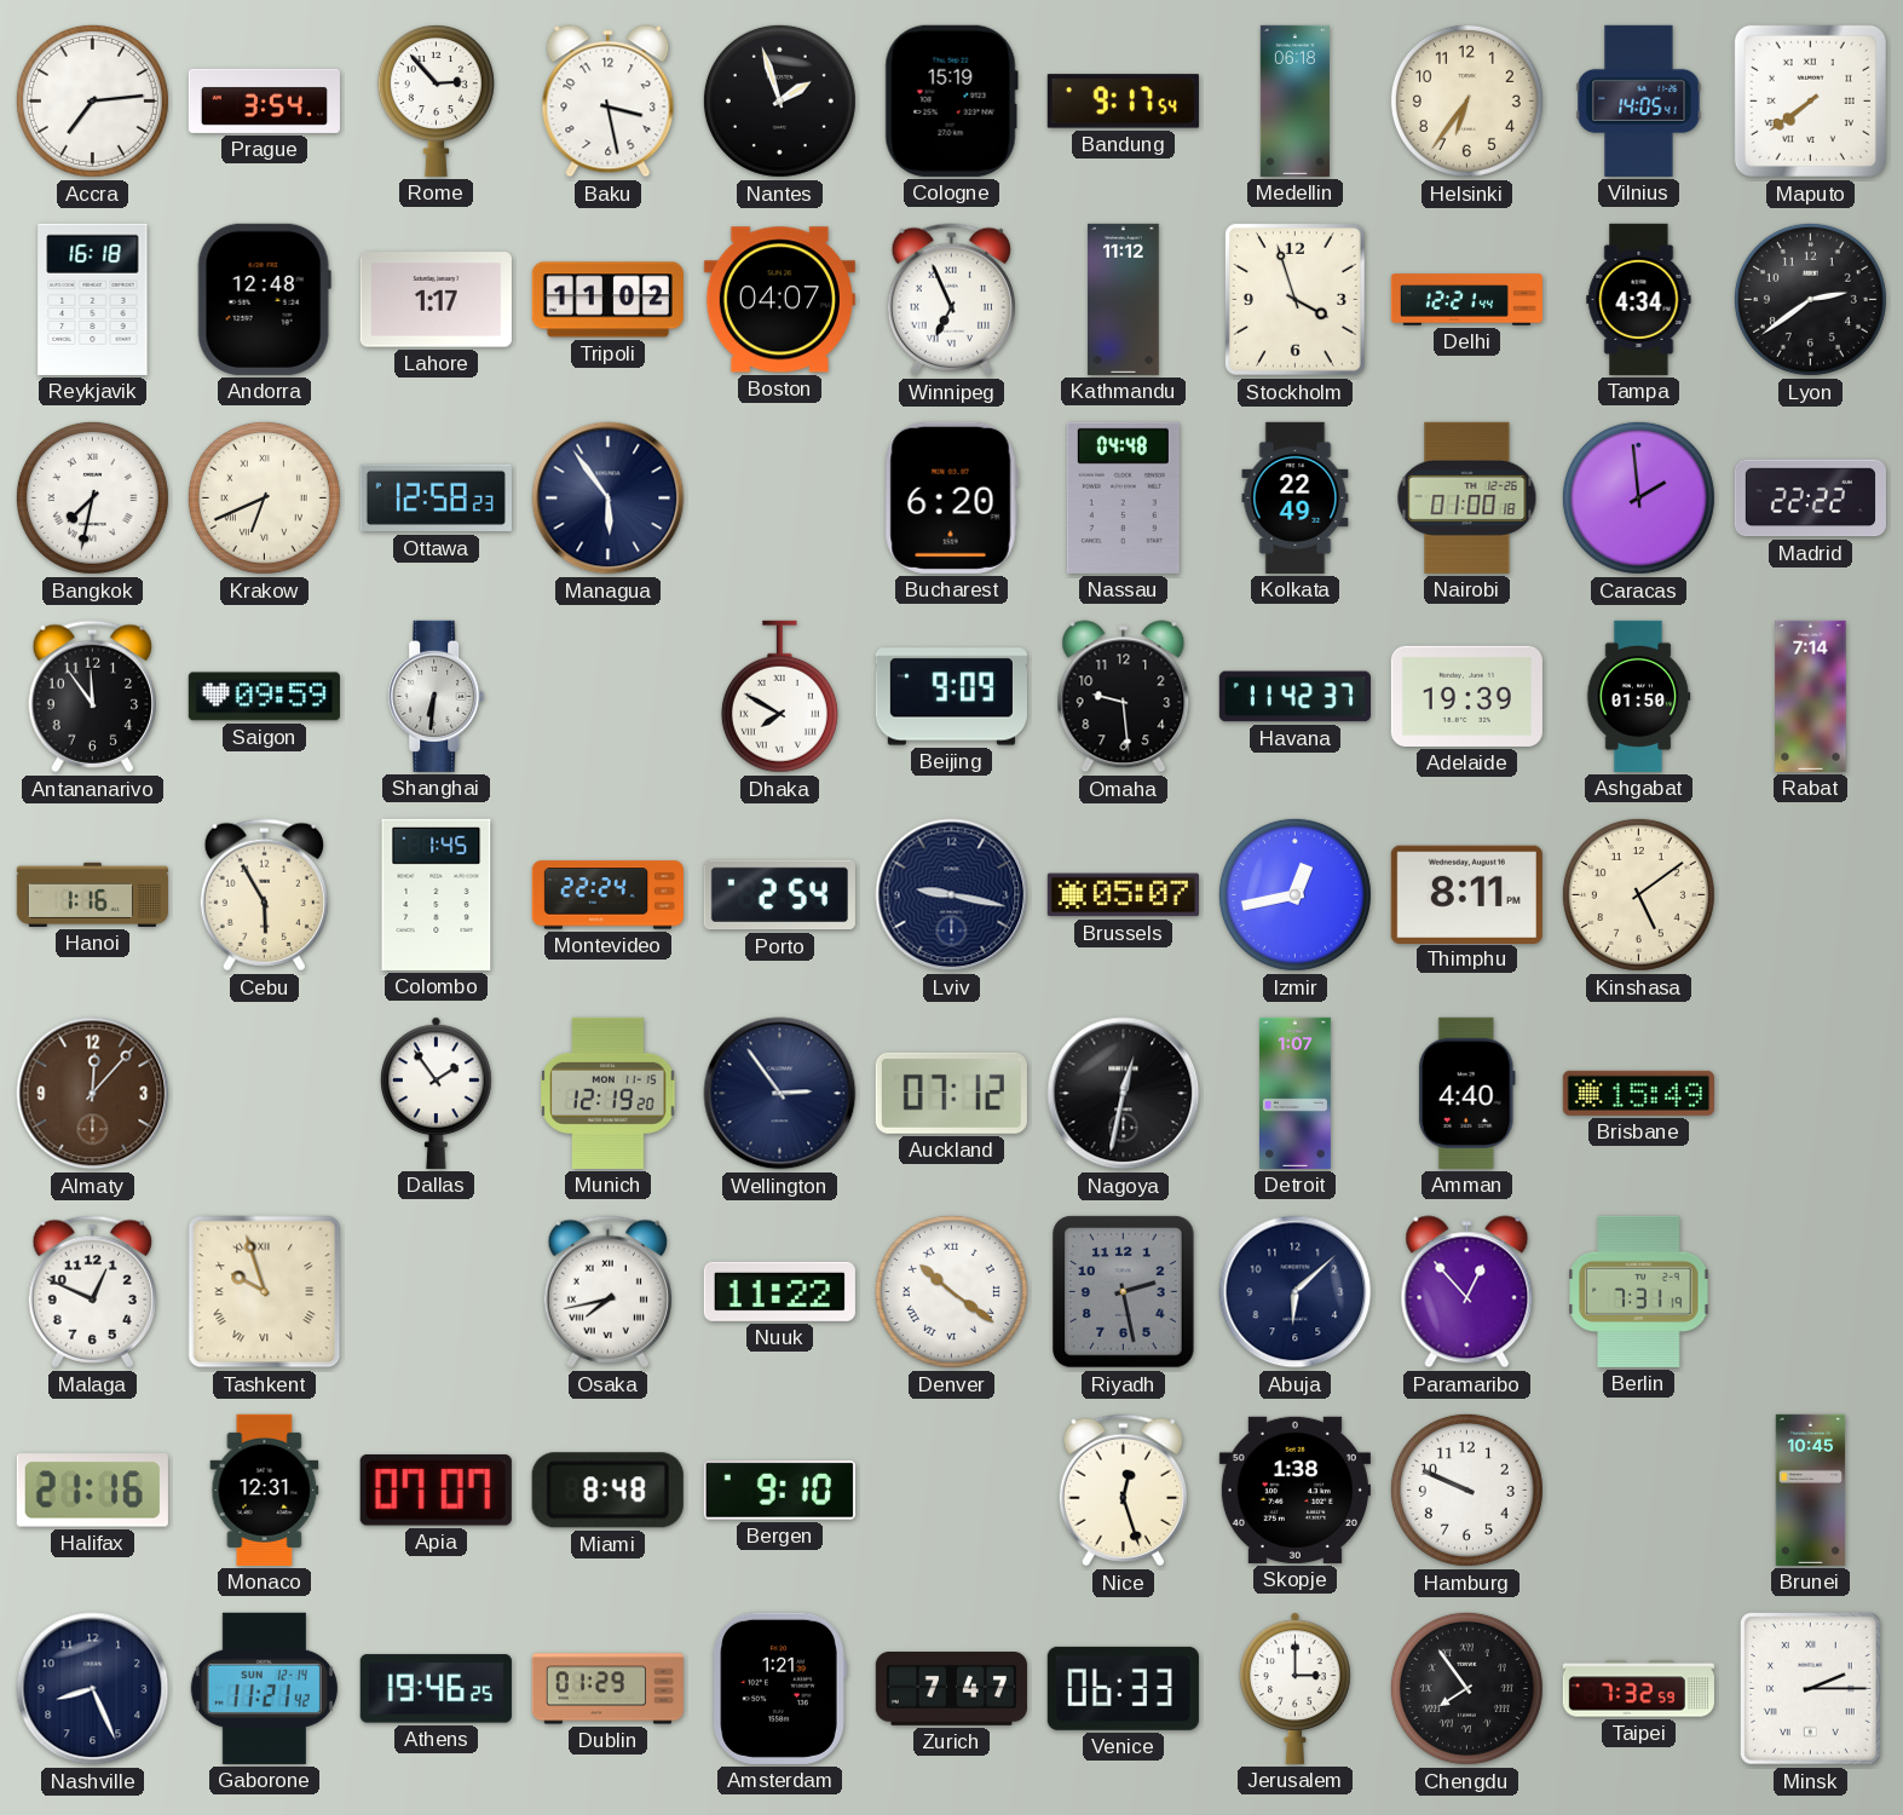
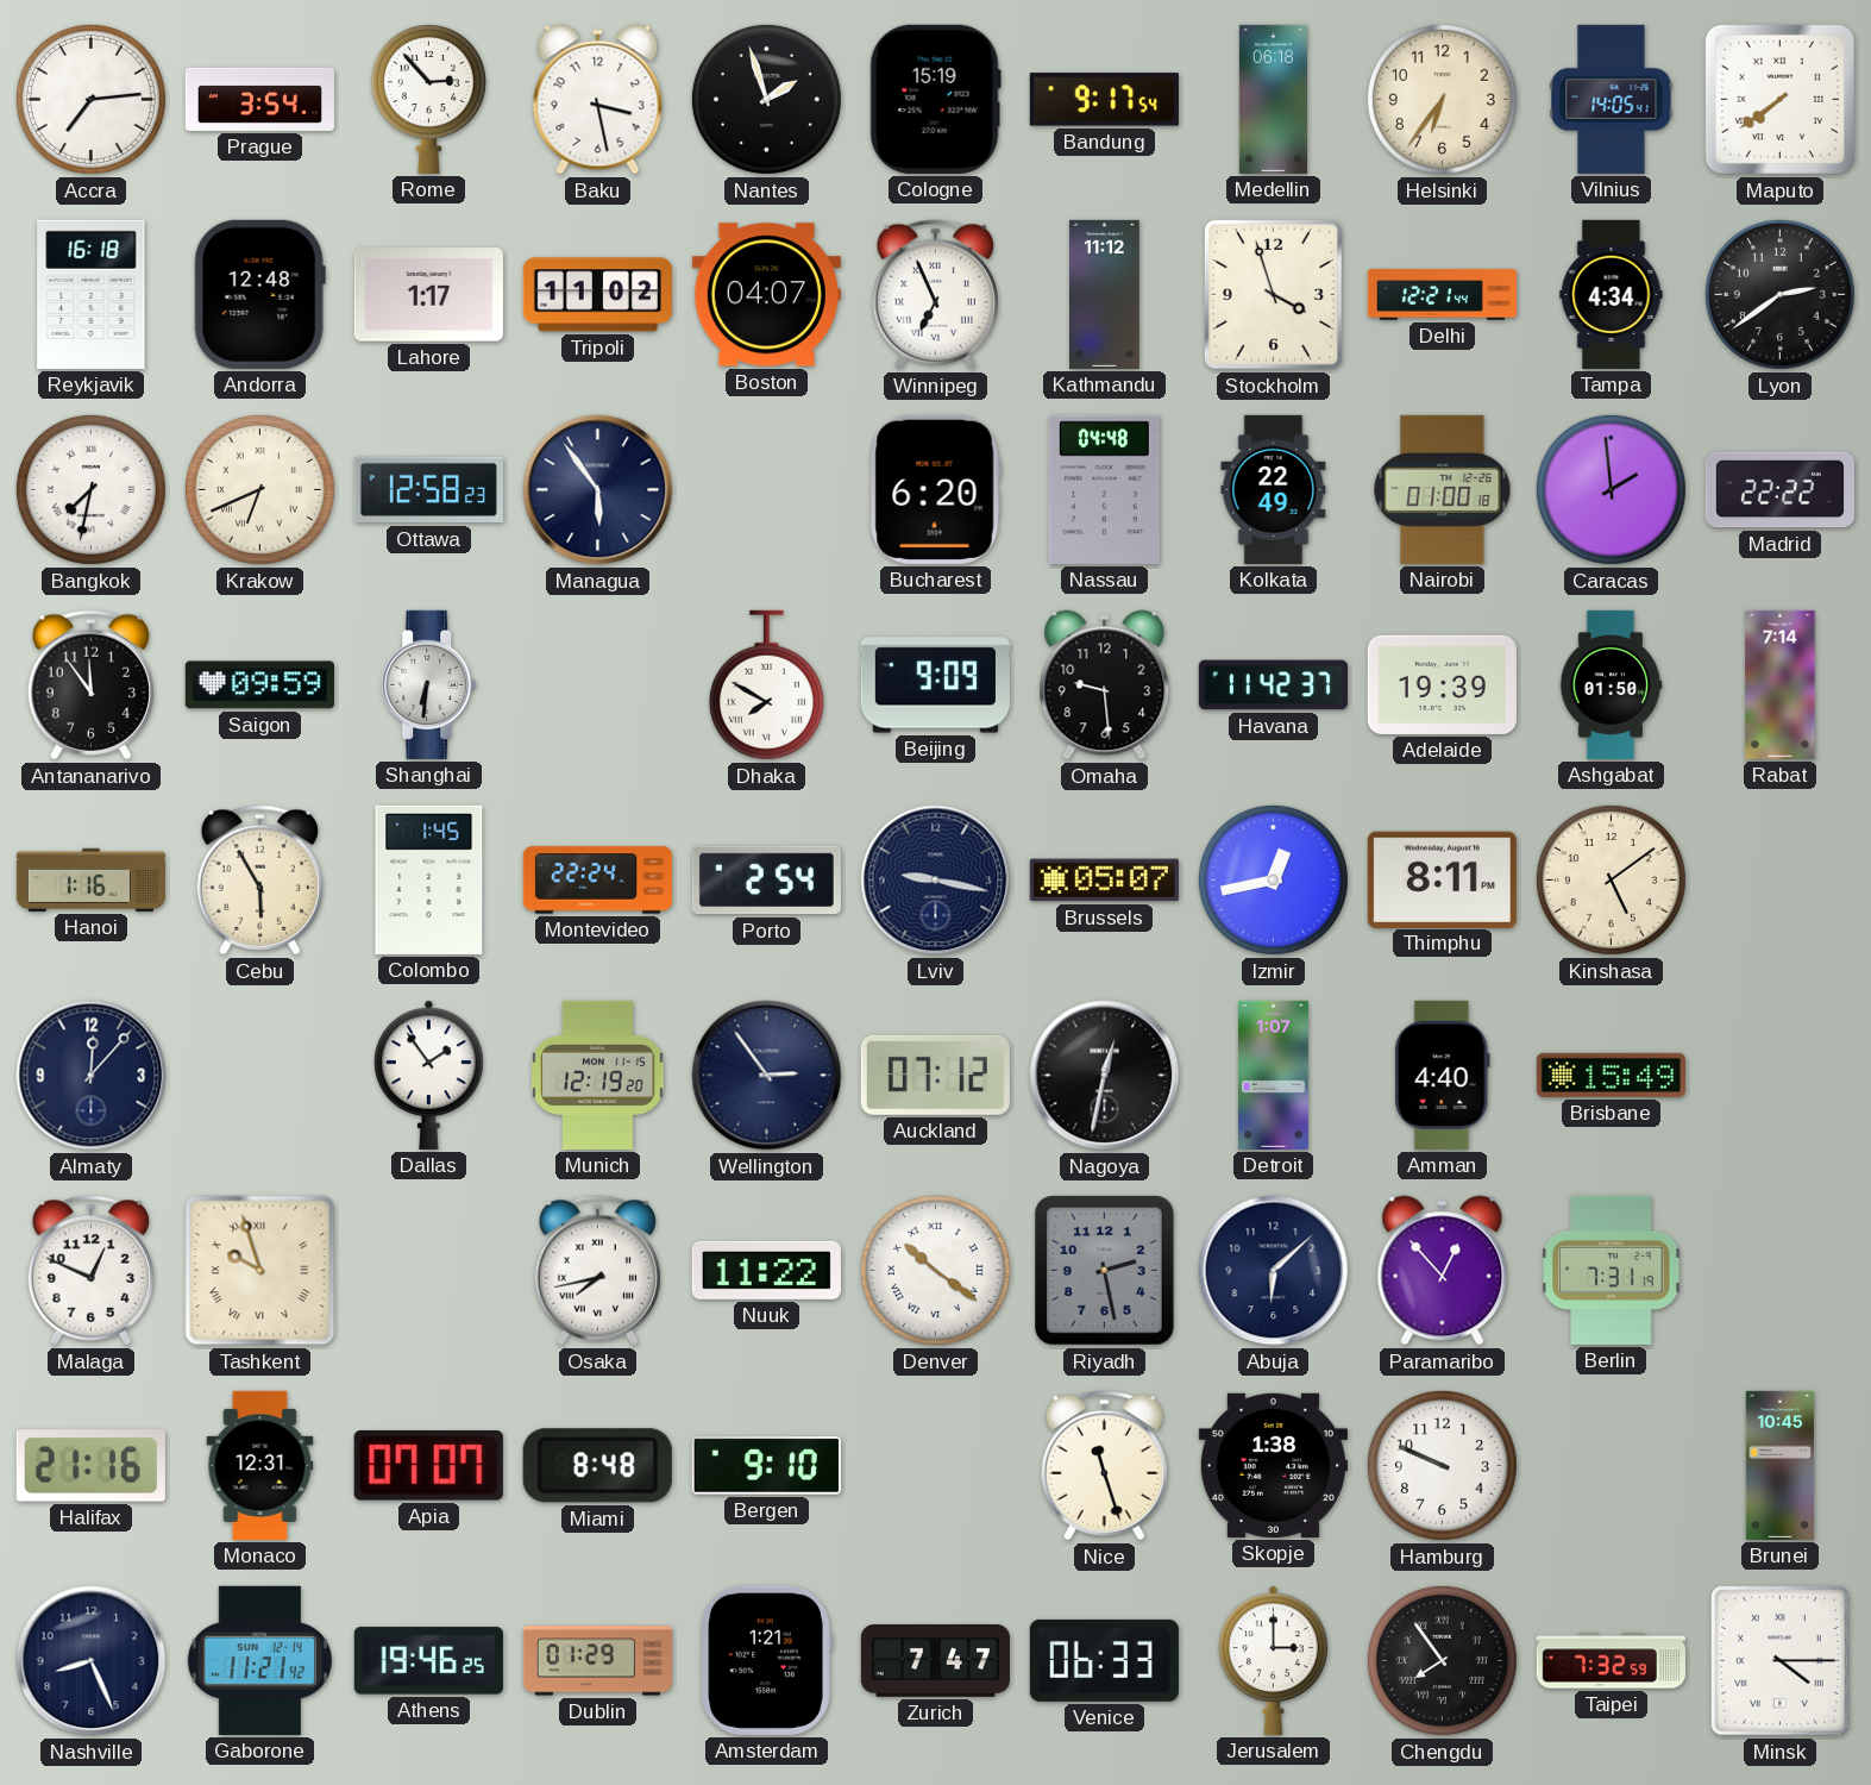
Almaty dial: brown -> navy
Nice: 12:27 -> 11:27
Minsk: 2:15 -> 4:15
